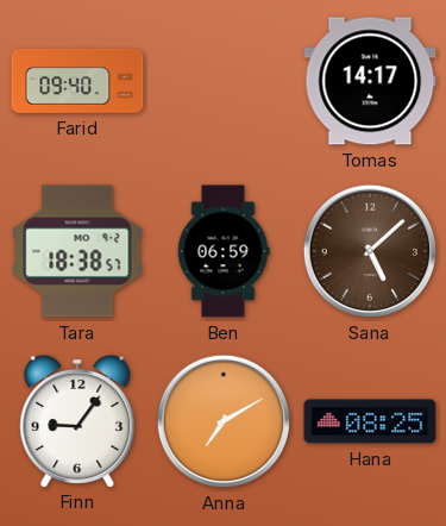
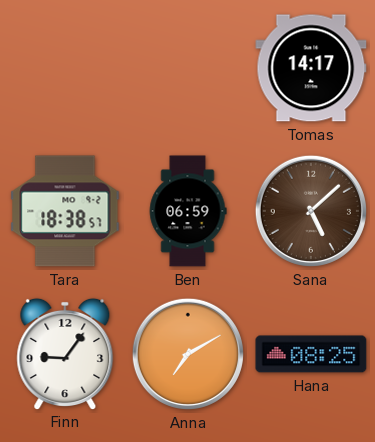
Farid: 09:40 -> none
